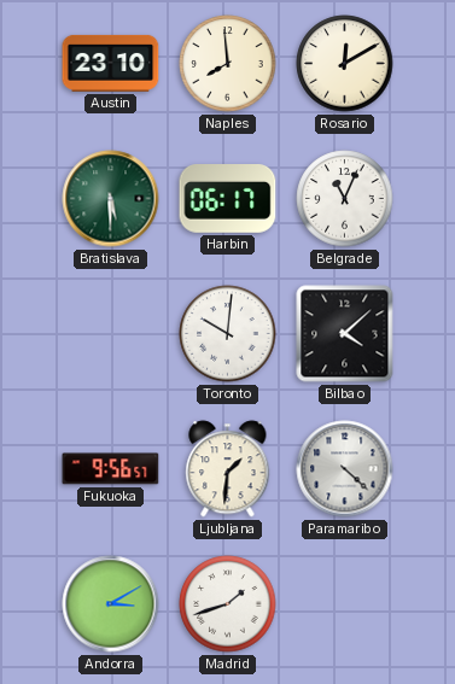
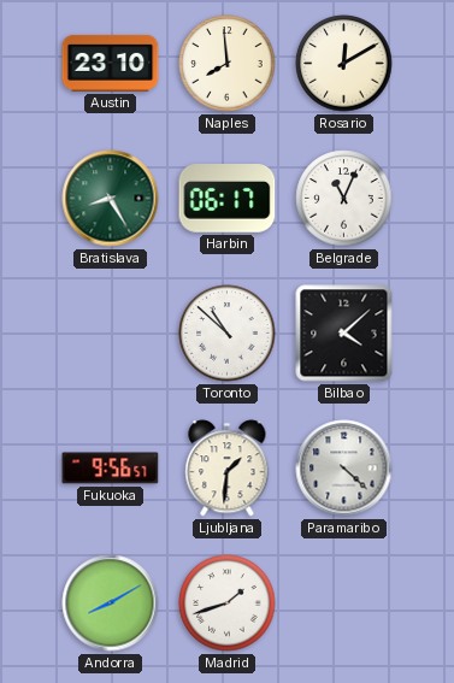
Bratislava: 5:30 -> 8:25
Toronto: 10:01 -> 10:52
Andorra: 3:10 -> 8:10
